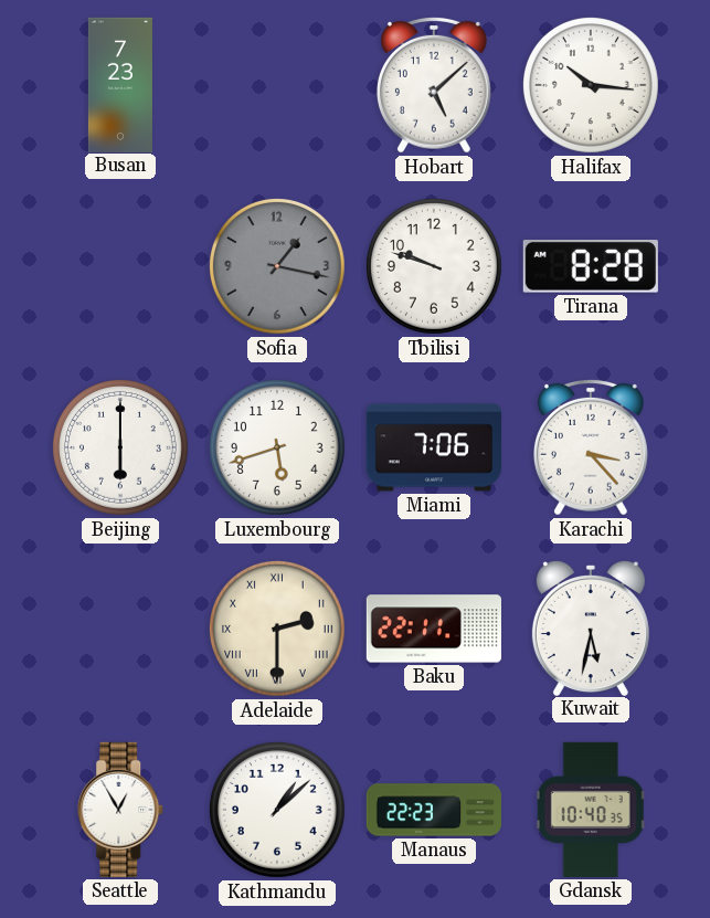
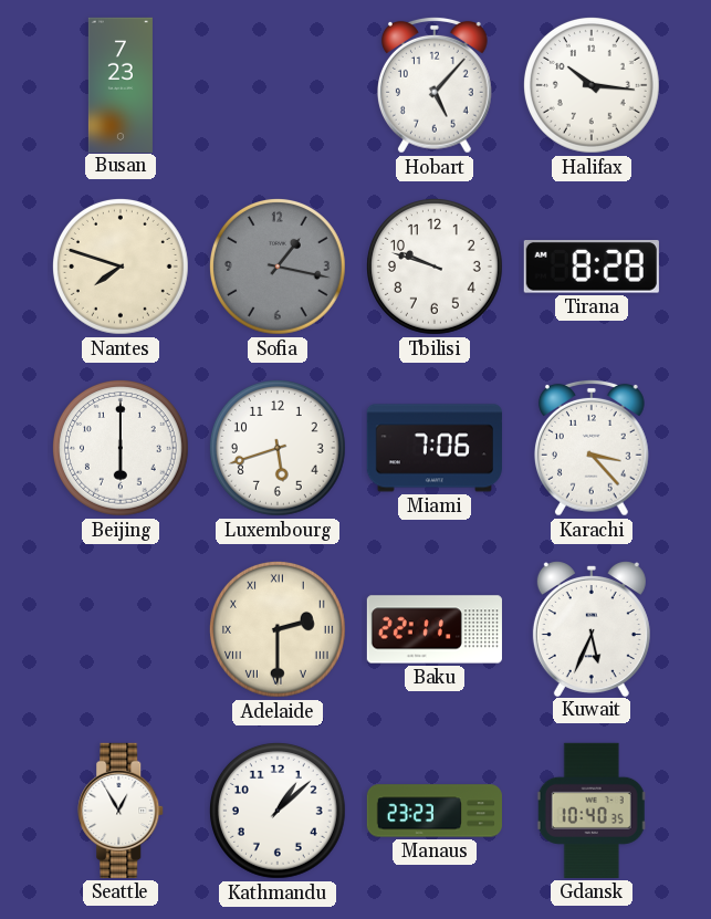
Hobart: 5:08 -> 5:07
Nantes: none -> 7:48
Kuwait: 5:32 -> 5:34
Manaus: 22:23 -> 23:23
